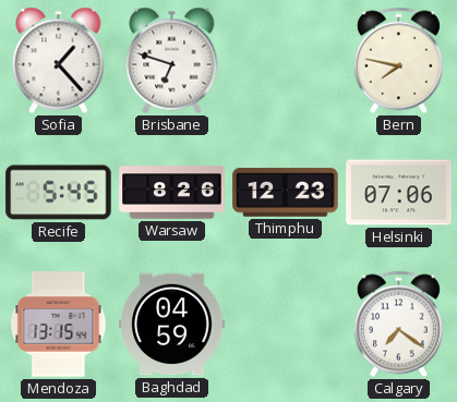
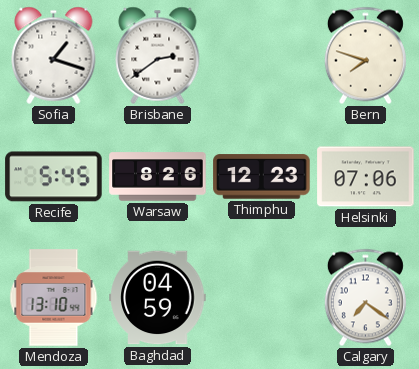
Sofia: 1:23 -> 1:18
Brisbane: 6:48 -> 2:39
Bern: 7:47 -> 7:48
Mendoza: 13:15 -> 13:10
